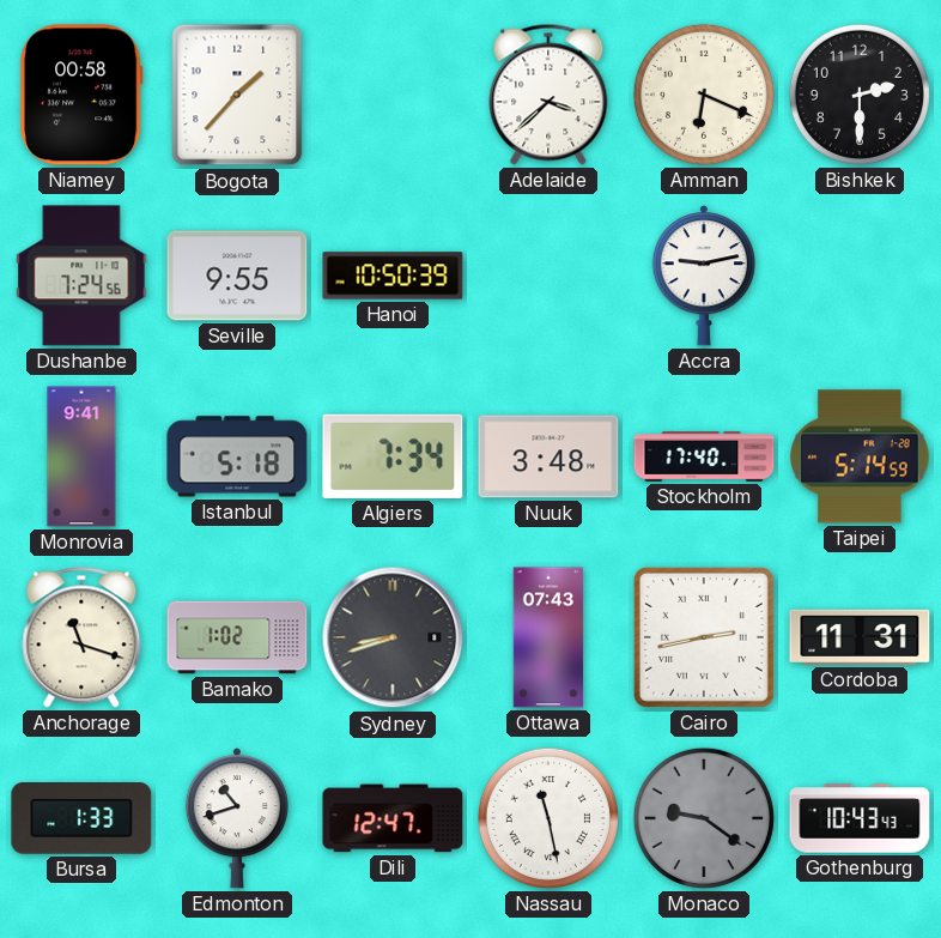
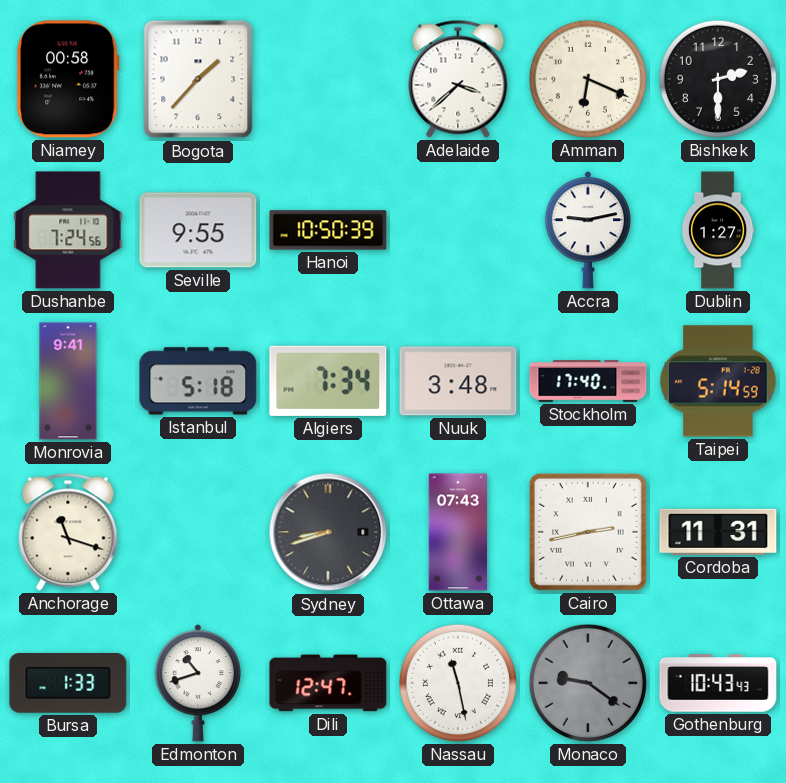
Dublin: none -> 1:27
Bamako: 1:02 -> none
